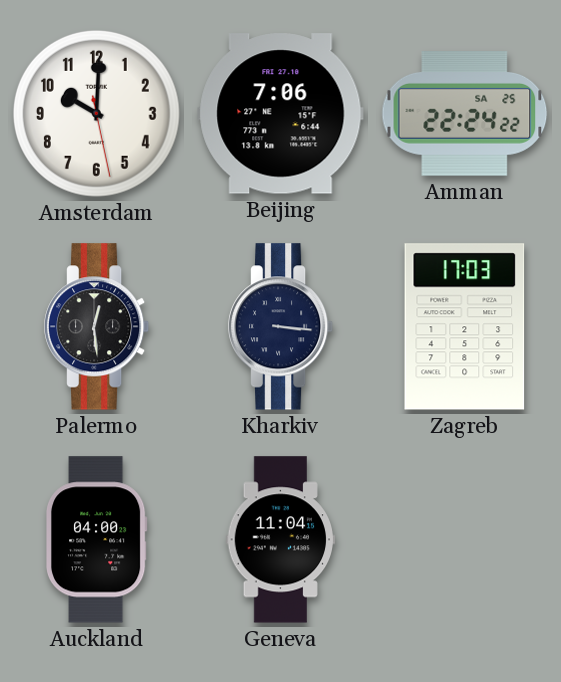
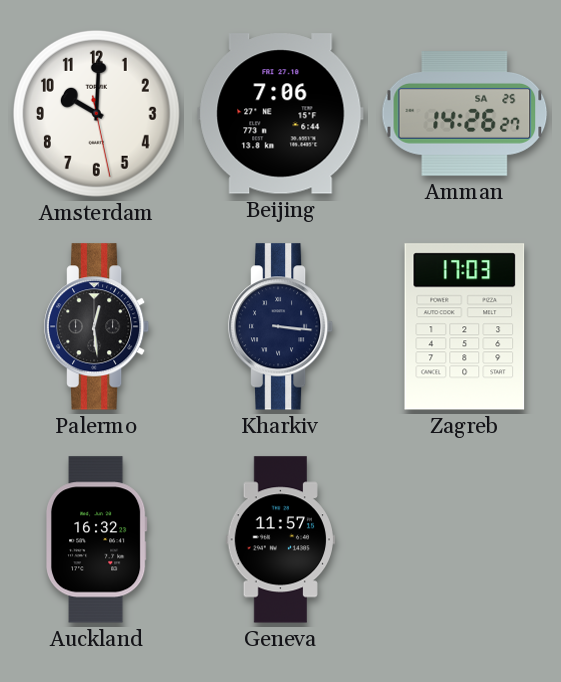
Amman: 22:24 -> 14:26
Auckland: 04:00 -> 16:32
Geneva: 11:04 -> 11:57
